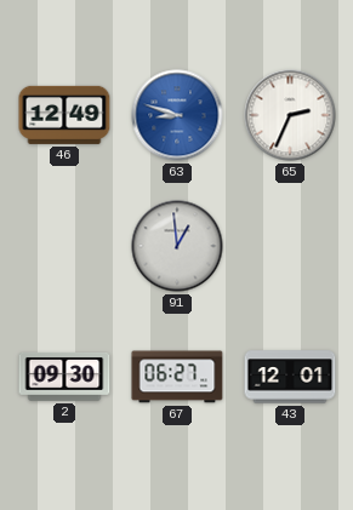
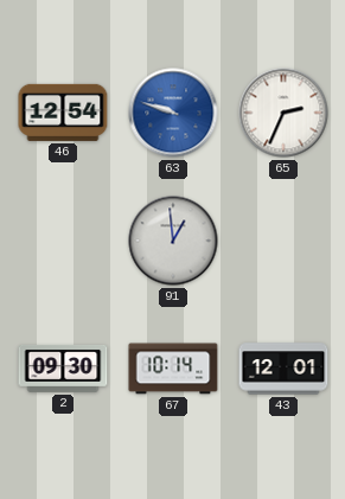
46: 12:49 -> 12:54
63: 8:48 -> 9:48
67: 06:27 -> 10:14
